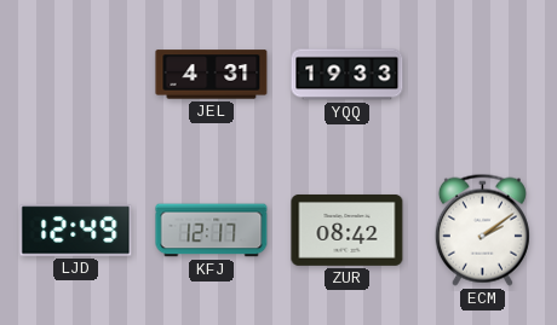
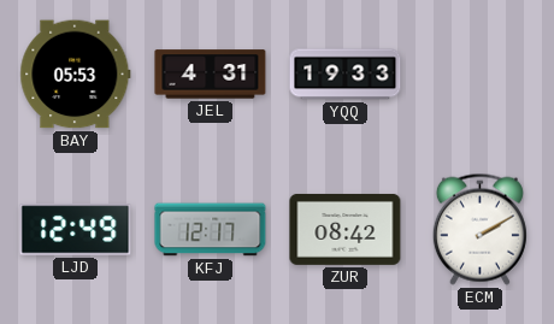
BAY: none -> 05:53
ECM: 2:09 -> 2:10
